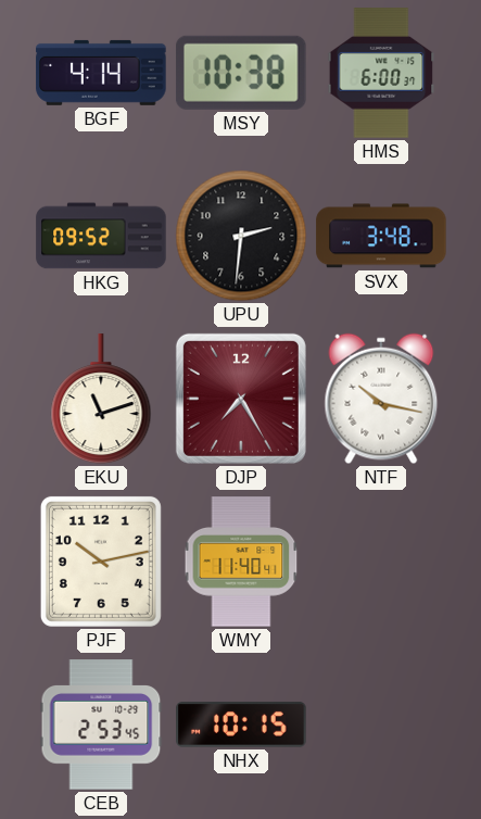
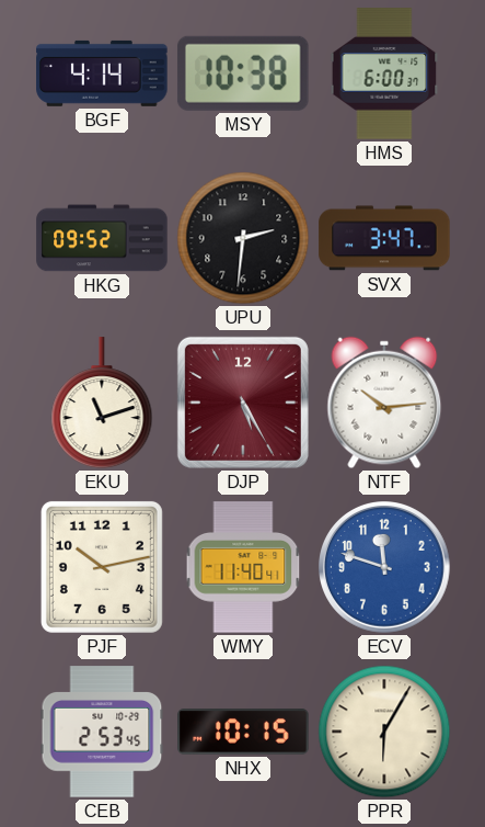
SVX: 3:48 -> 3:47
DJP: 7:25 -> 5:25
NTF: 10:17 -> 10:14
ECV: none -> 11:48
PPR: none -> 6:05
